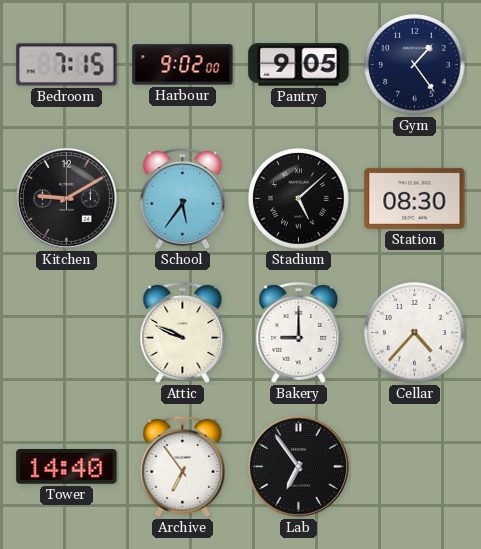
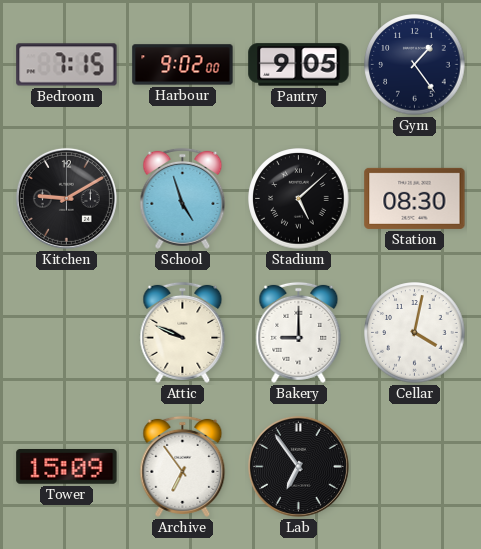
School: 5:36 -> 4:57
Cellar: 4:37 -> 4:02
Tower: 14:40 -> 15:09
